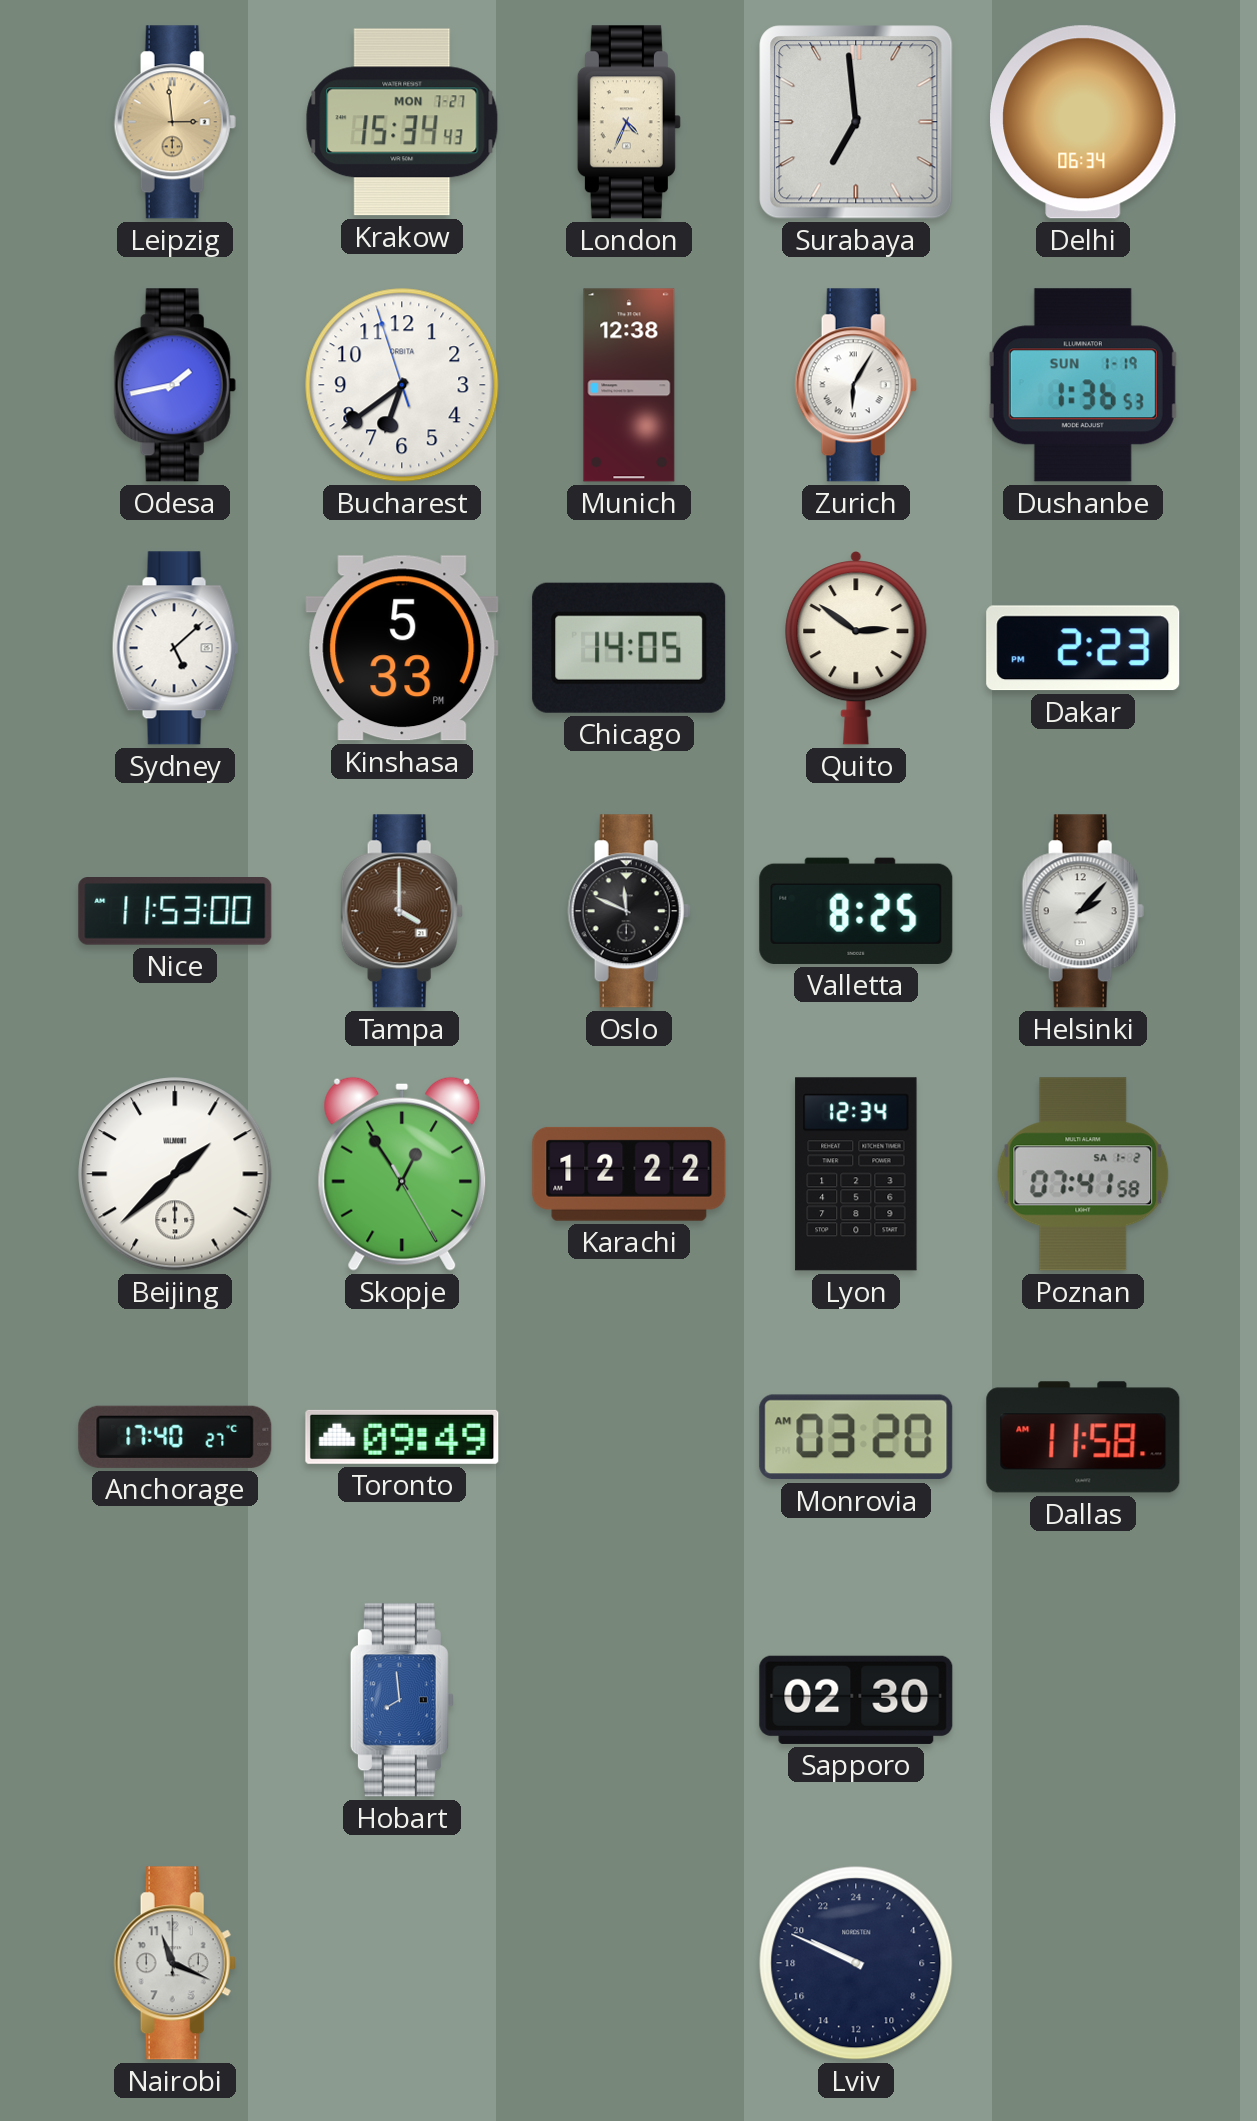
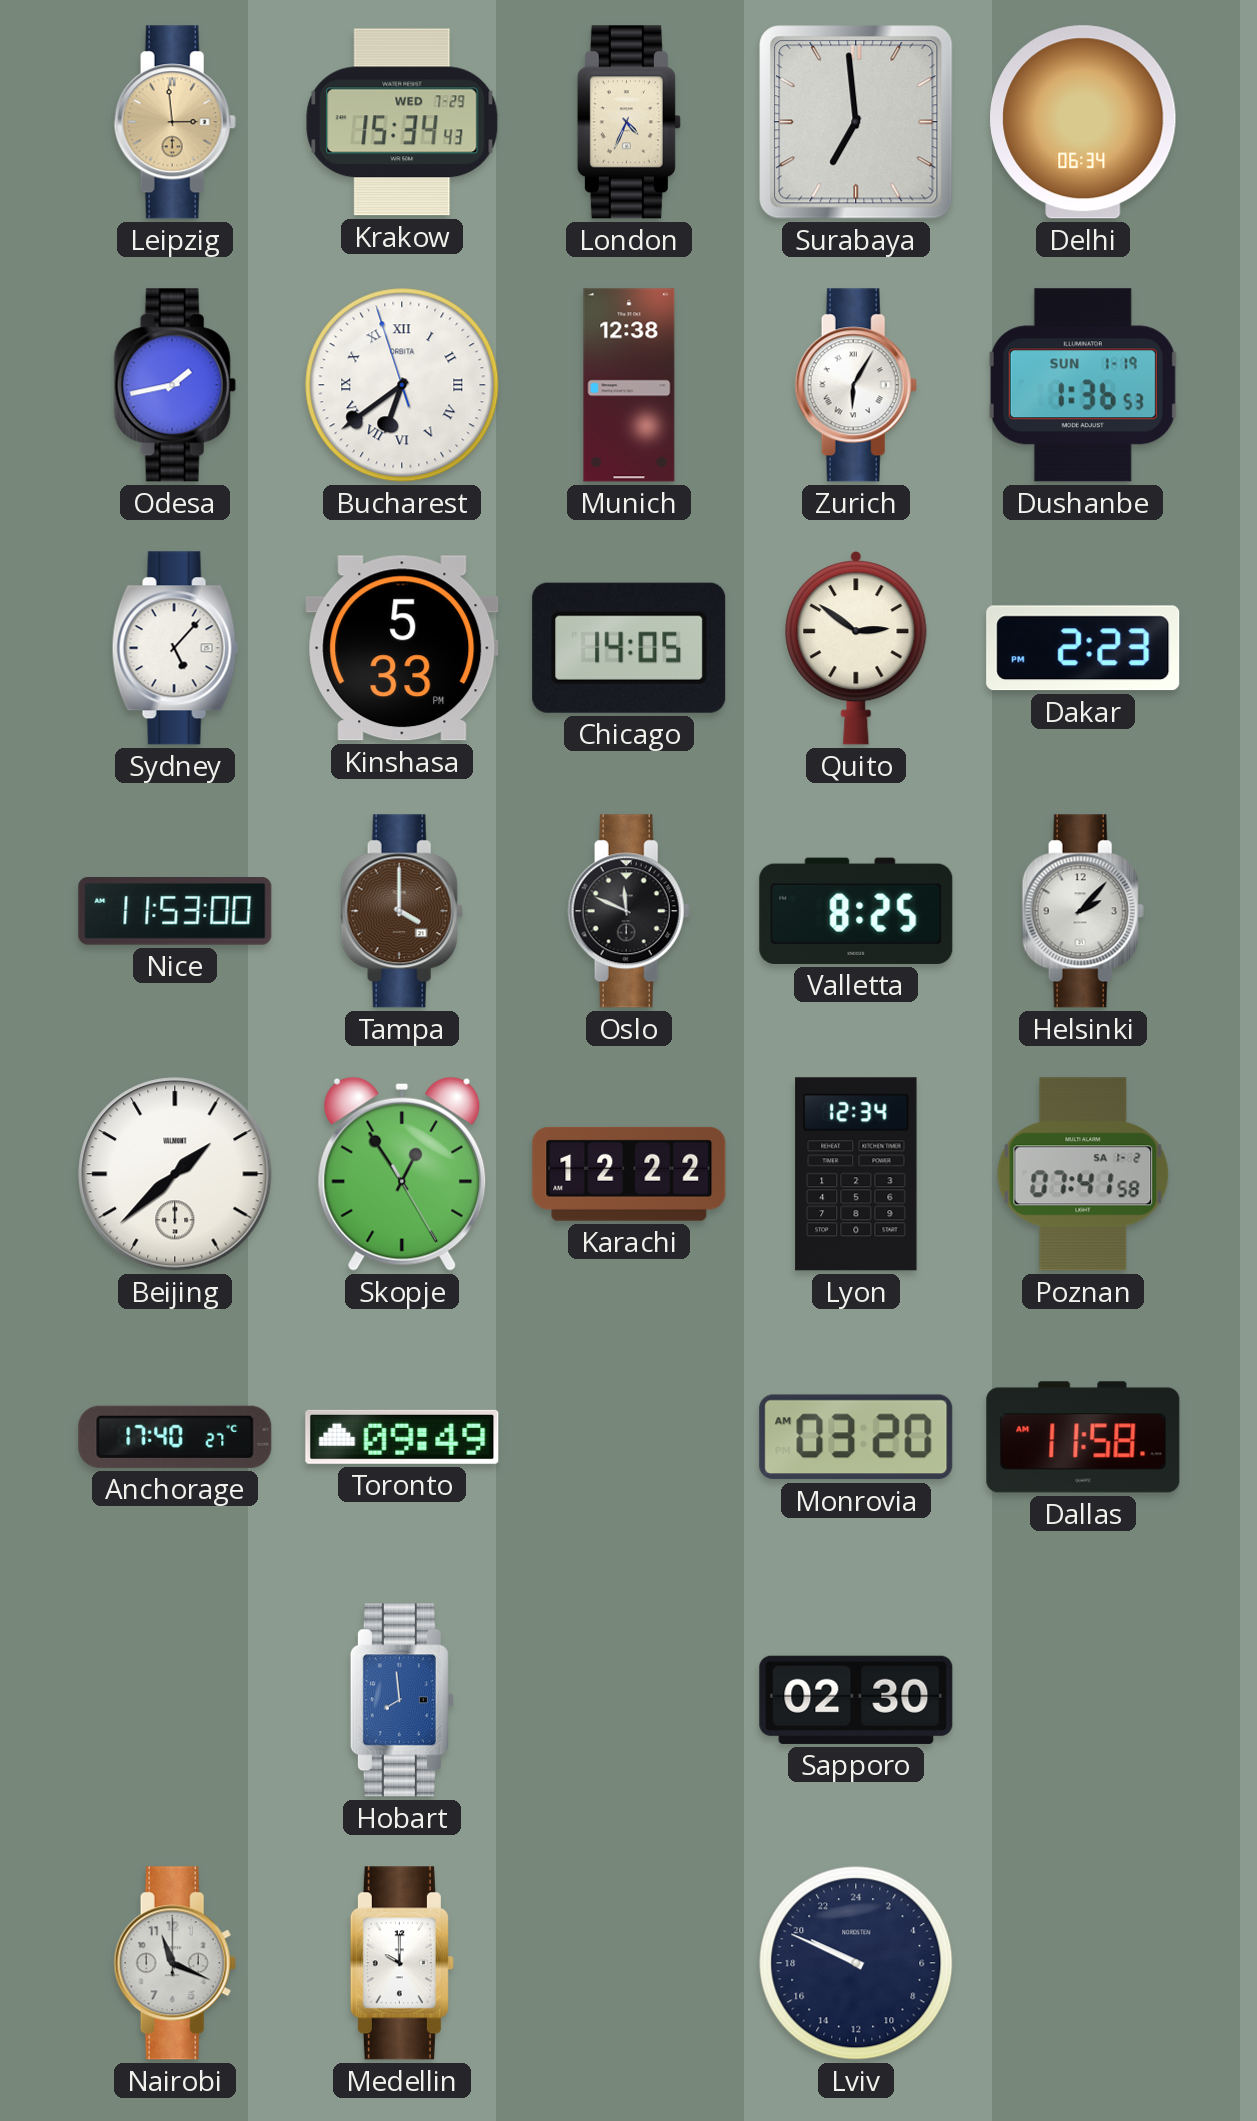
Krakow date: MON 7-27 -> WED 7-29
Bucharest numerals: Arabic -> Roman
Sydney: 5:08 -> 5:07
Medellin: none -> 10:00
